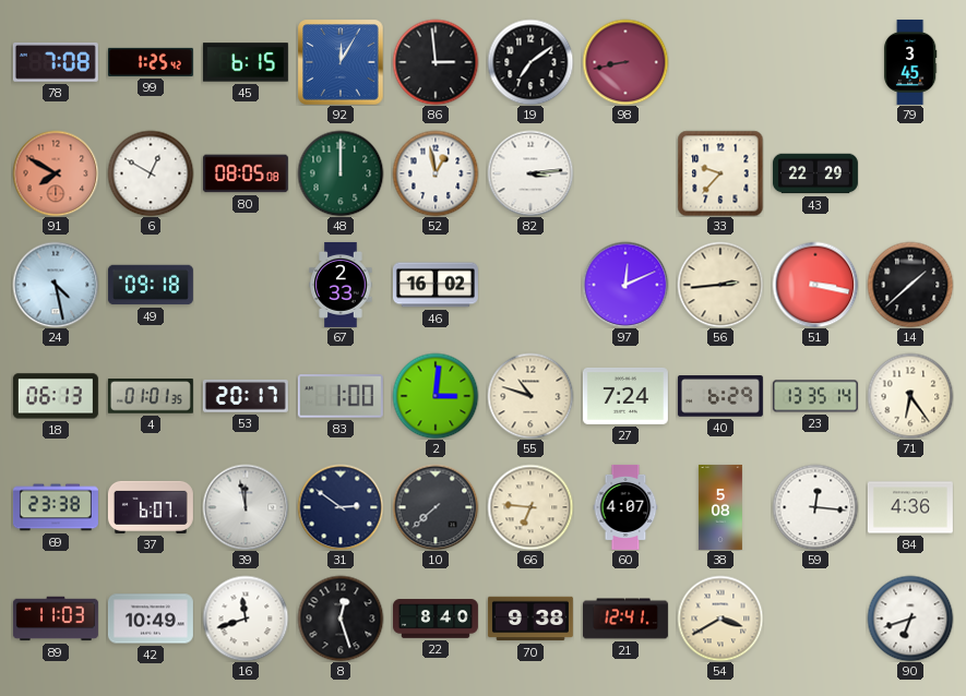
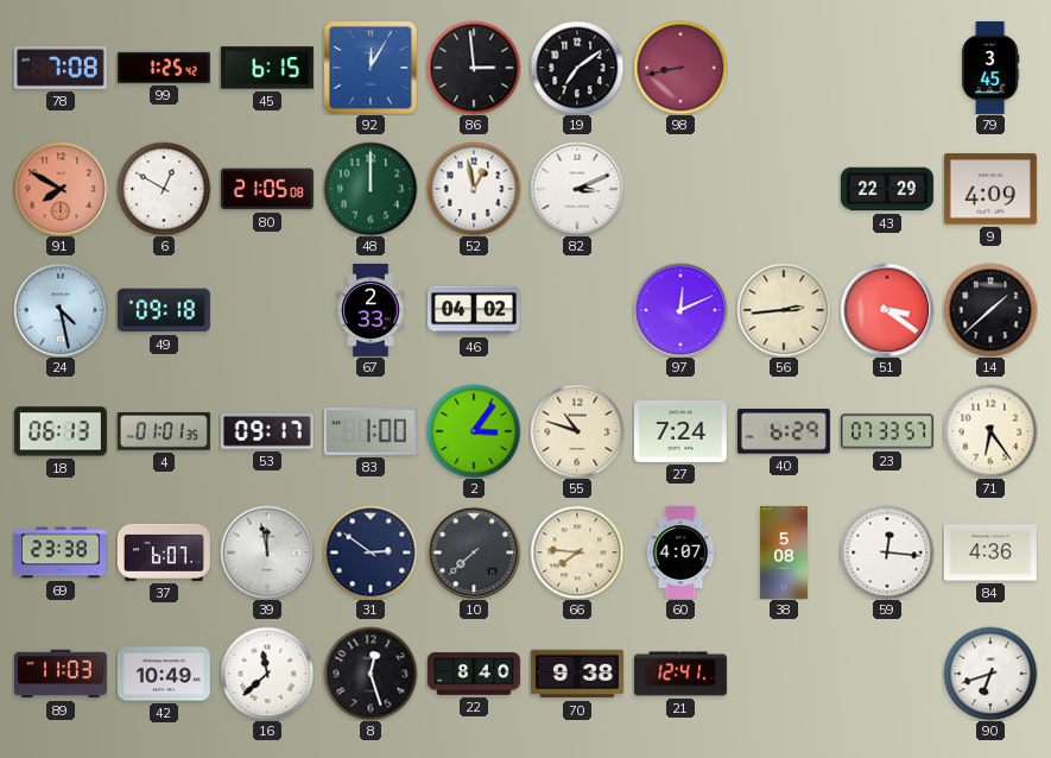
80: 08:05 -> 21:05
82: 3:14 -> 3:11
33: 9:37 -> none
9: none -> 4:09
46: 16:02 -> 04:02
51: 3:17 -> 3:21
53: 20:17 -> 09:17
2: 3:01 -> 3:06
23: 13:35 -> 07:33
66: 6:46 -> 7:46
16: 11:42 -> 11:38
54: 3:40 -> none
